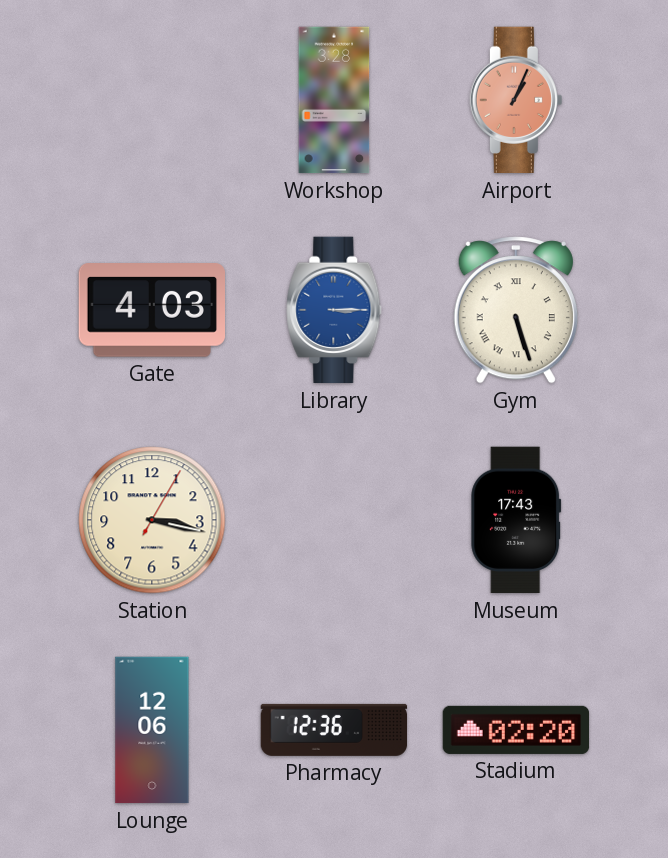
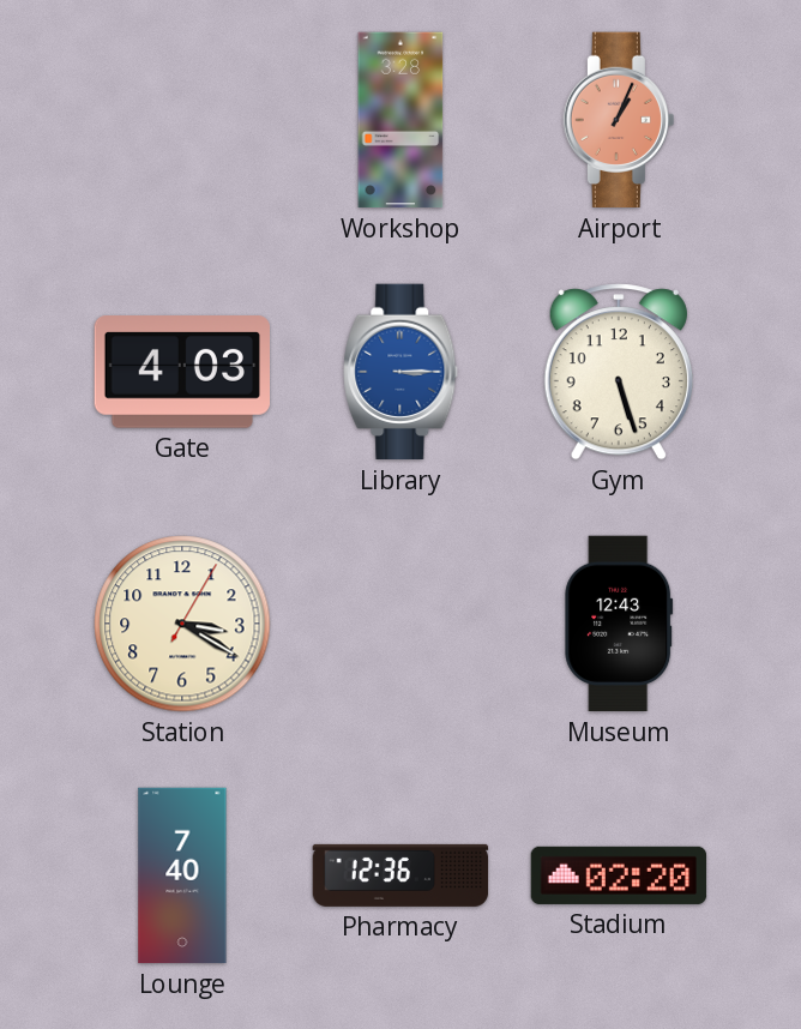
Gym numerals: Roman -> Arabic
Station: 3:17 -> 3:20
Museum: 17:43 -> 12:43
Lounge: 12:06 -> 7:40
